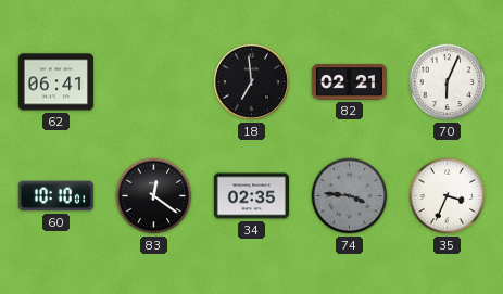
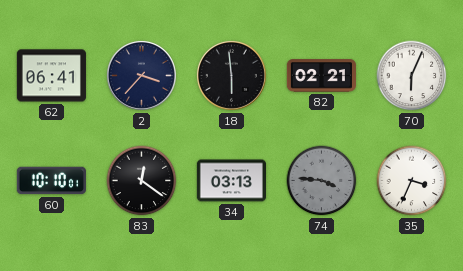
2: none -> 3:37
18: 6:59 -> 5:59
34: 02:35 -> 03:13
